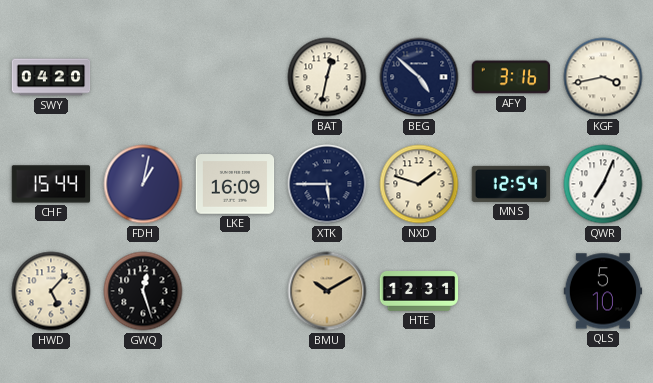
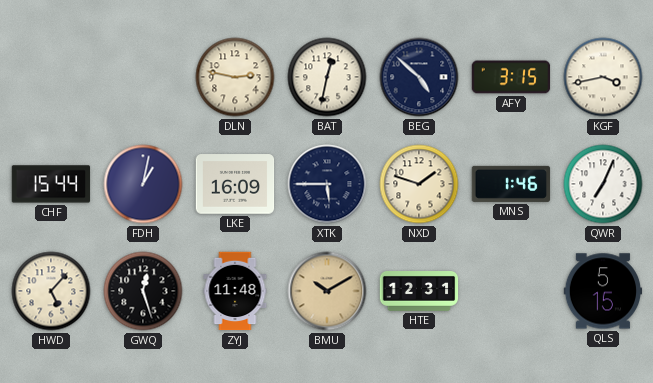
SWY: 04:20 -> none
DLN: none -> 2:47
AFY: 3:16 -> 3:15
MNS: 12:54 -> 1:46
ZYJ: none -> 11:48
QLS: 5:10 -> 5:15
